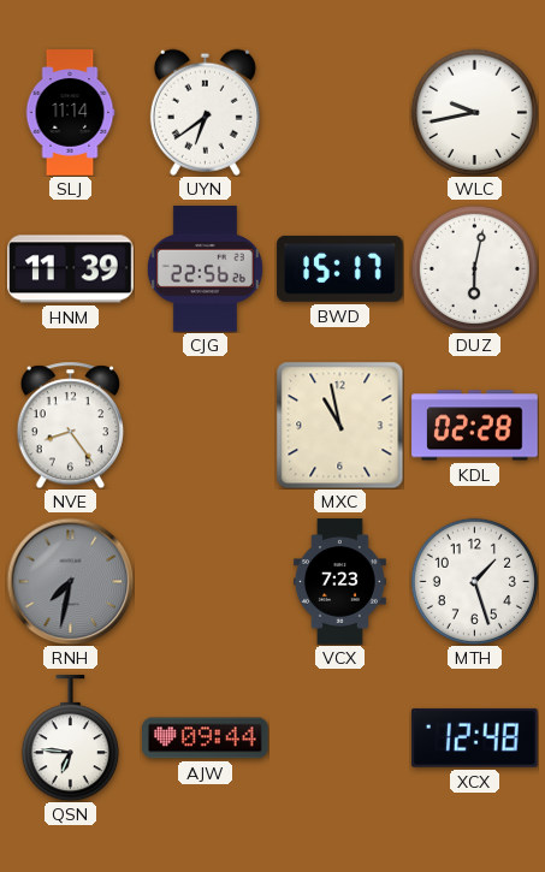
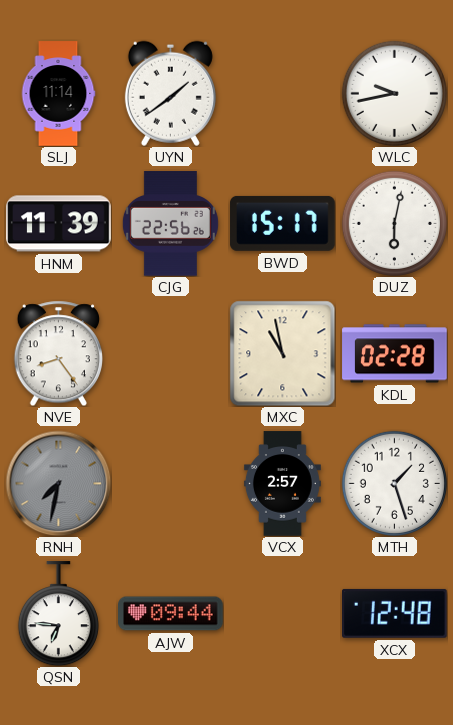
UYN: 6:39 -> 1:39
VCX: 7:23 -> 2:57
